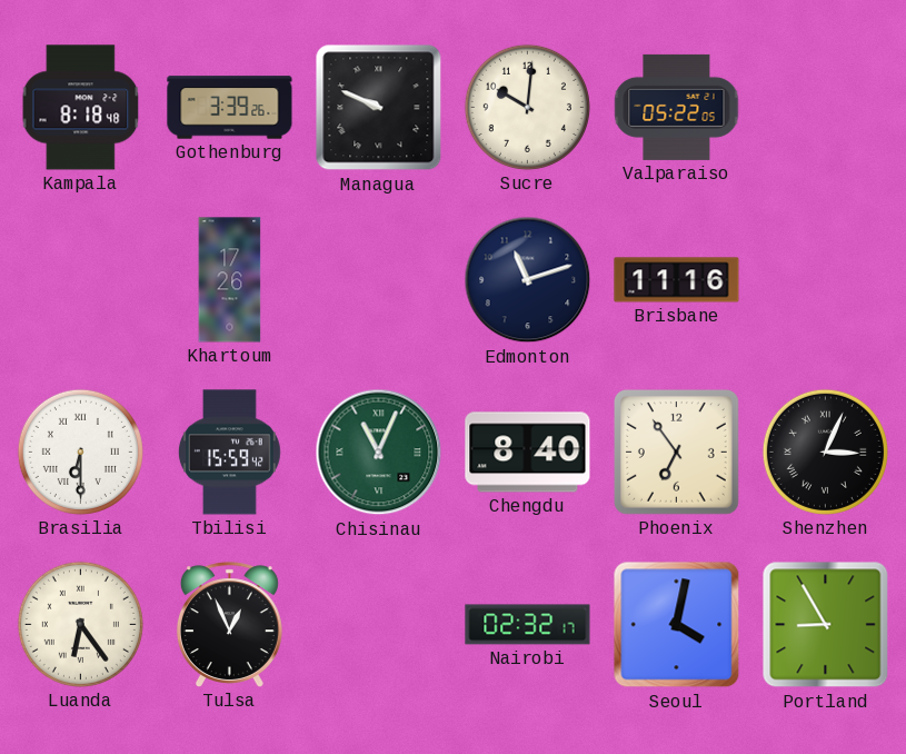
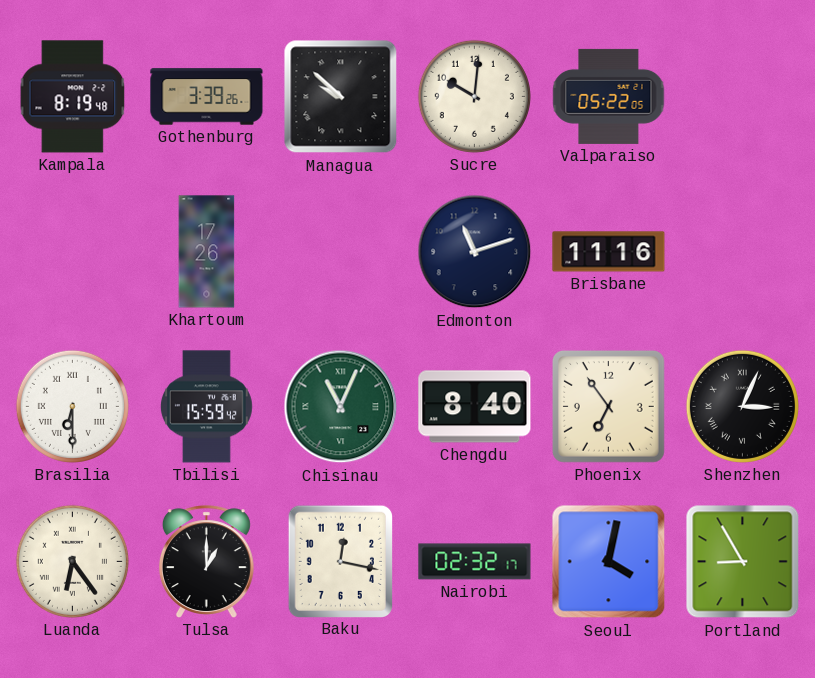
Kampala: 8:18 -> 8:19
Managua: 9:49 -> 9:52
Tulsa: 12:56 -> 1:00
Baku: none -> 12:17
